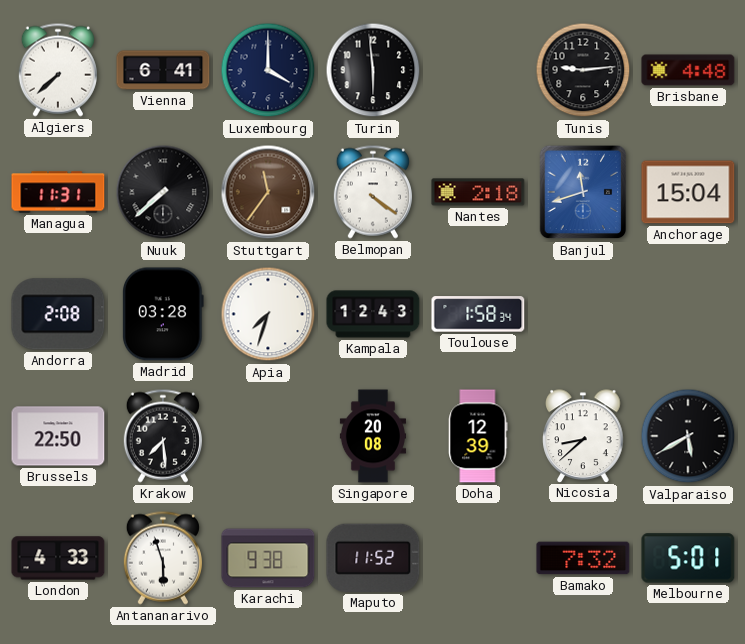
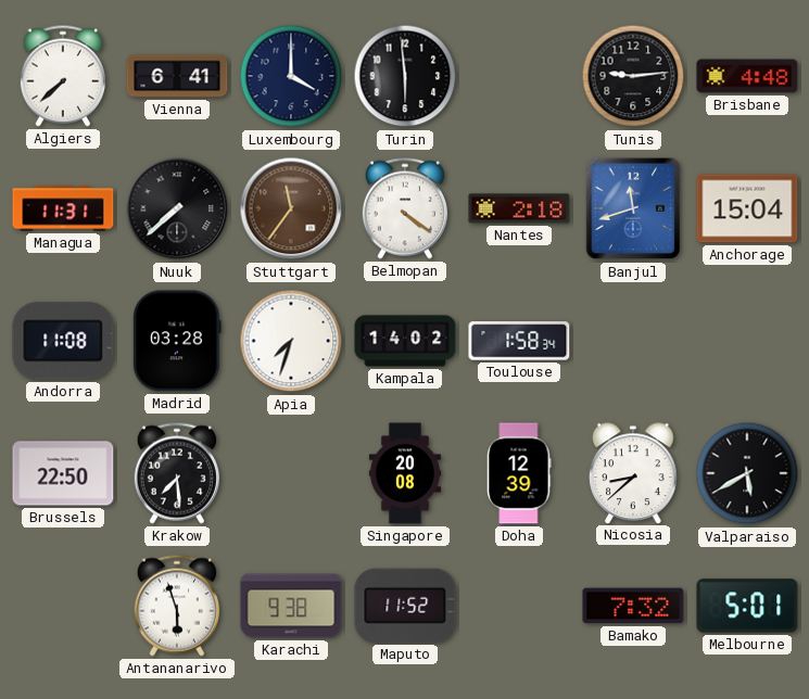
Andorra: 2:08 -> 11:08
Kampala: 12:43 -> 14:02
London: 4:33 -> none
